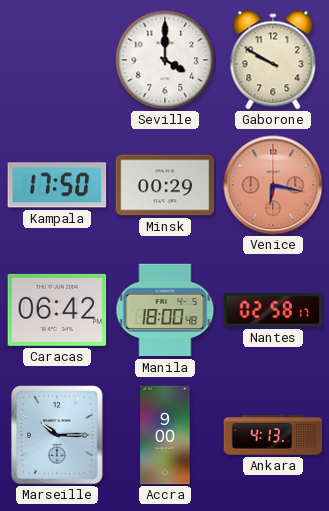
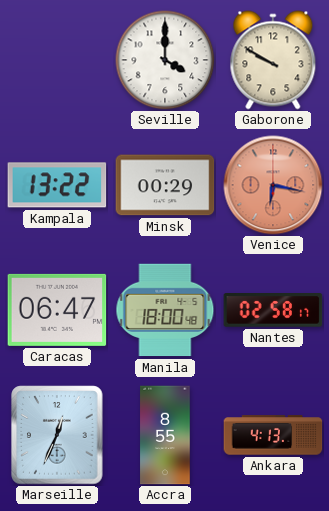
Kampala: 17:50 -> 13:22
Caracas: 06:42 -> 06:47
Marseille: 10:15 -> 12:34
Accra: 9:00 -> 8:55
